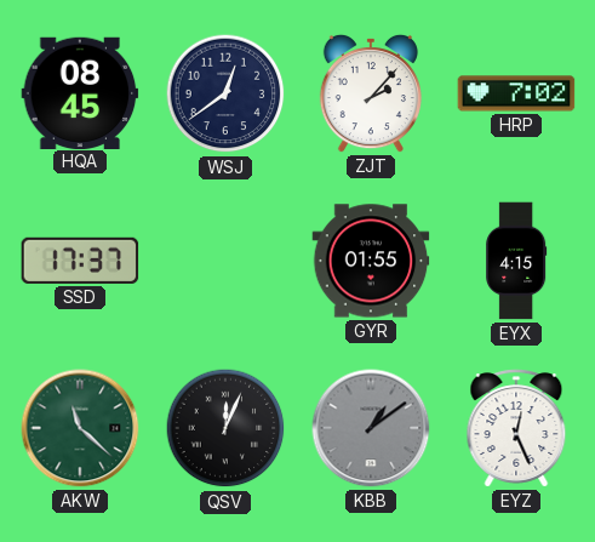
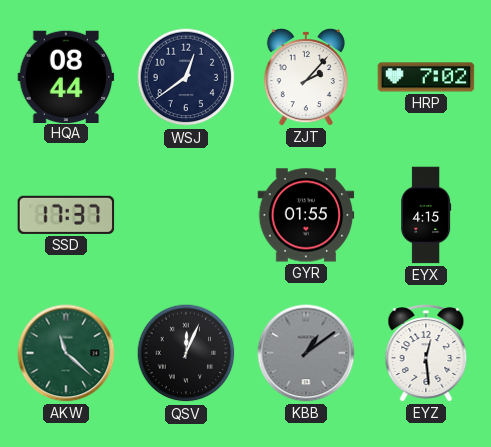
HQA: 08:45 -> 08:44
EYZ: 12:26 -> 12:29
